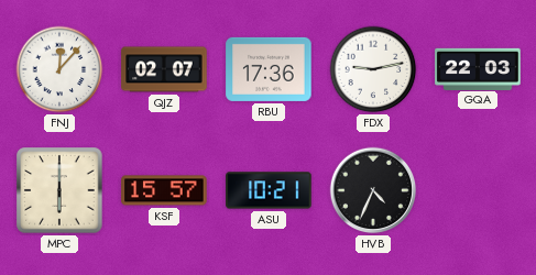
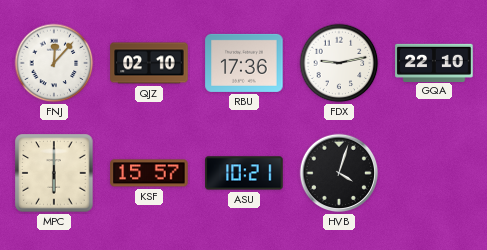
QJZ: 02:07 -> 02:10
GQA: 22:03 -> 22:10
HVB: 4:34 -> 4:03
